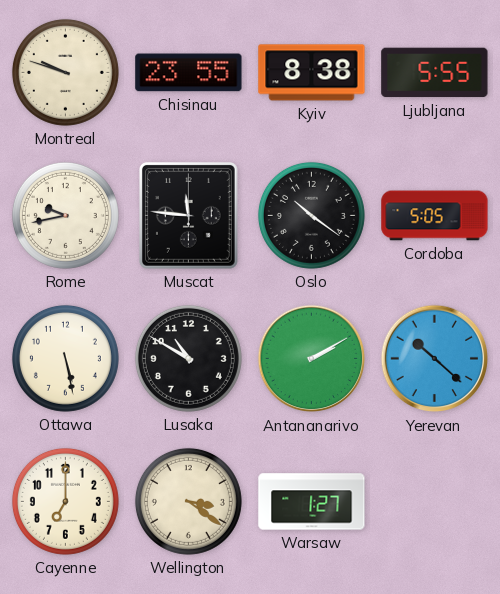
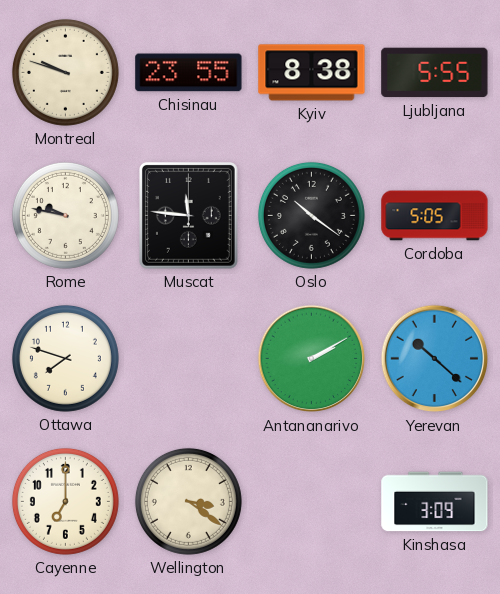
Rome: 9:43 -> 9:47
Ottawa: 5:28 -> 7:48
Lusaka: 10:50 -> none
Warsaw: 1:27 -> none
Kinshasa: none -> 3:09
